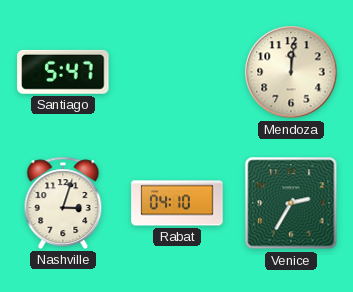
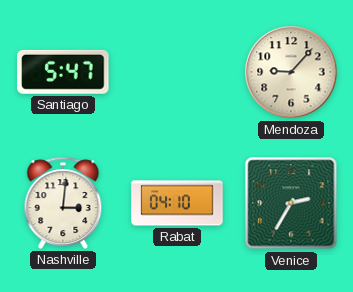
Mendoza: 12:01 -> 9:07
Nashville: 3:03 -> 3:01
